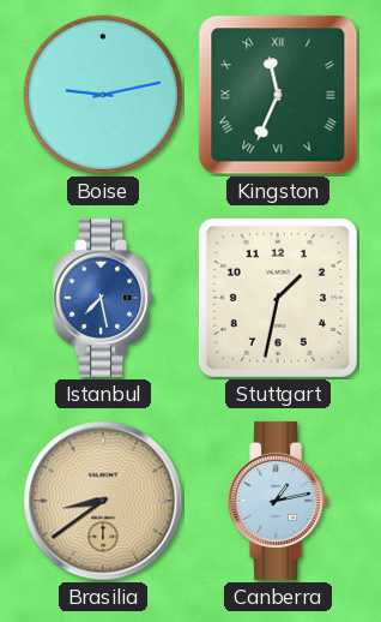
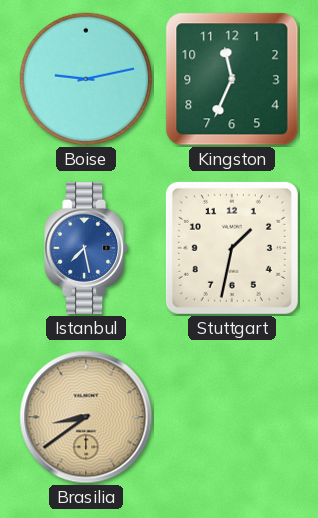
Kingston numerals: Roman -> Arabic
Canberra: 1:13 -> none
